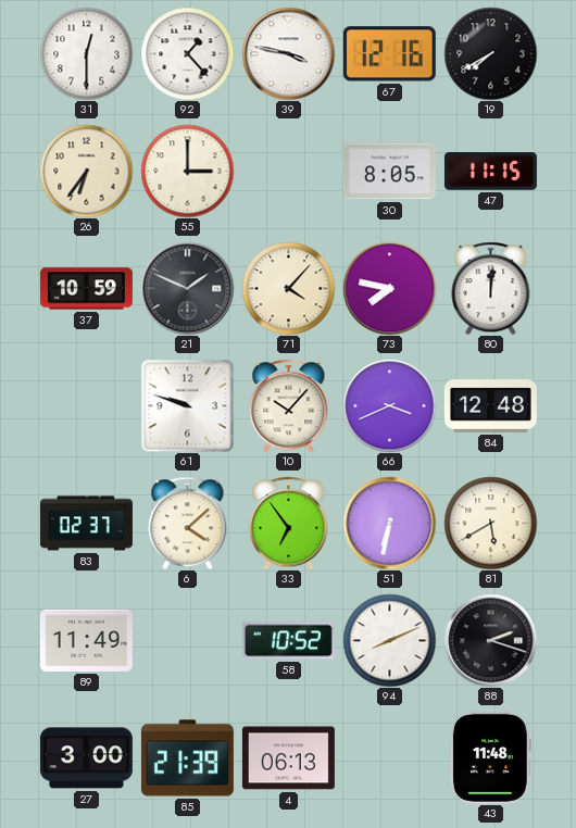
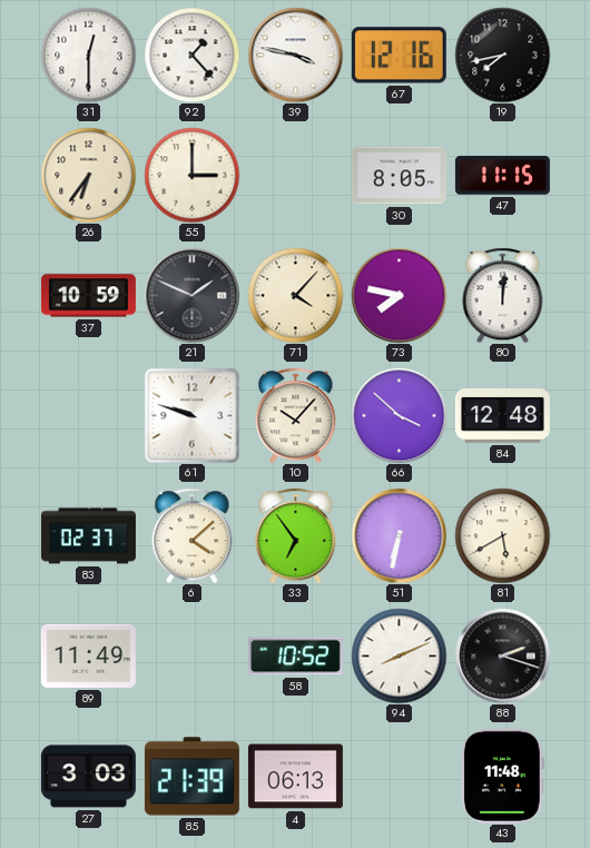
19: 7:40 -> 7:43
66: 3:41 -> 3:52
27: 3:00 -> 3:03
